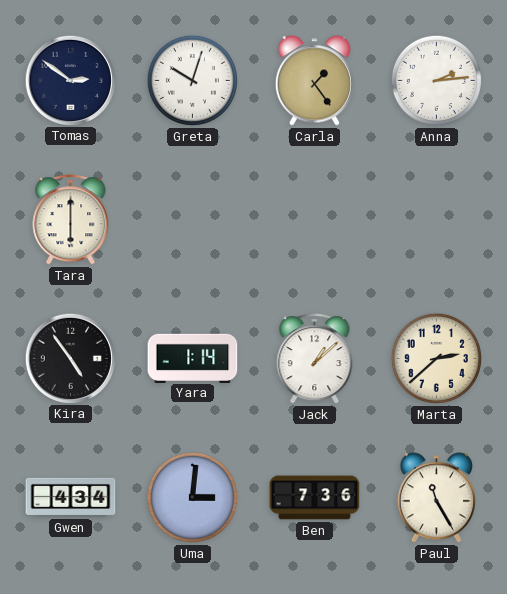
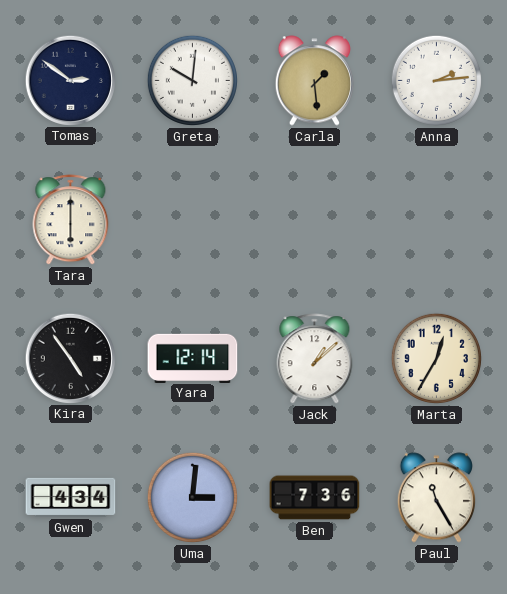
Greta: 10:03 -> 10:01
Carla: 1:24 -> 1:29
Yara: 1:14 -> 12:14
Marta: 2:38 -> 12:35
